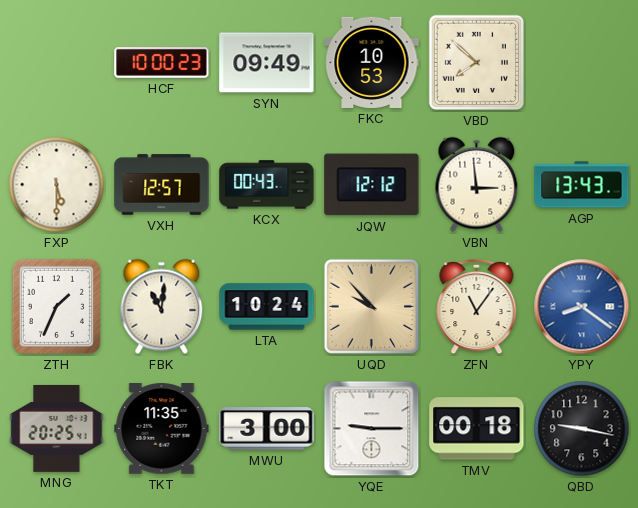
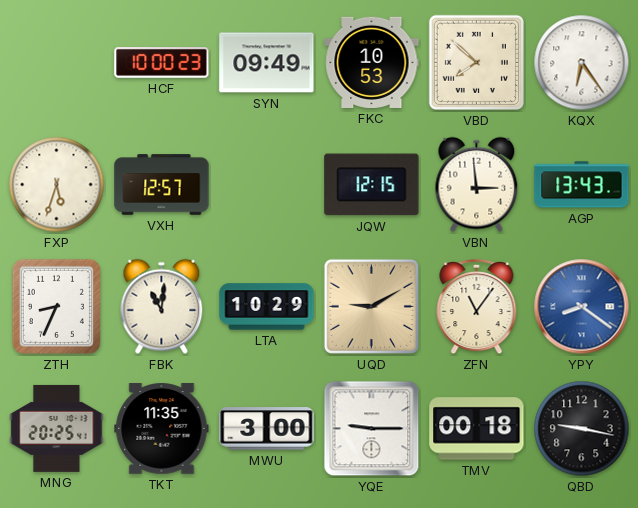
KQX: none -> 6:24
FXP: 5:30 -> 5:33
KCX: 00:43 -> none
JQW: 12:12 -> 12:15
ZTH: 1:34 -> 8:34
LTA: 10:24 -> 10:29
UQD: 9:53 -> 9:10
